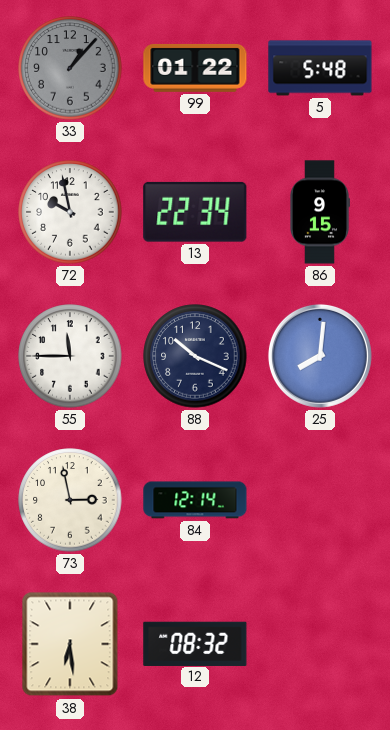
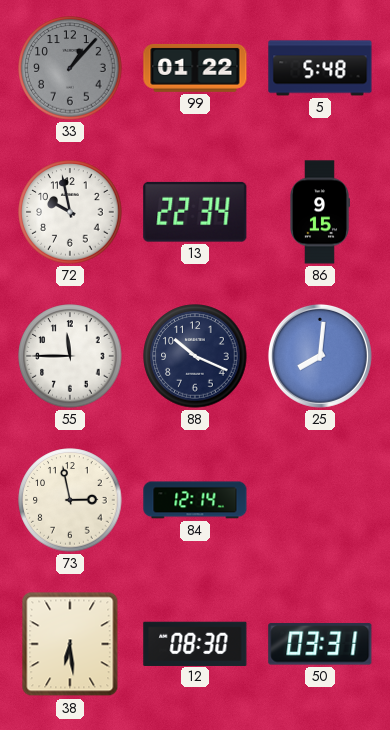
12: 08:32 -> 08:30
50: none -> 03:31
